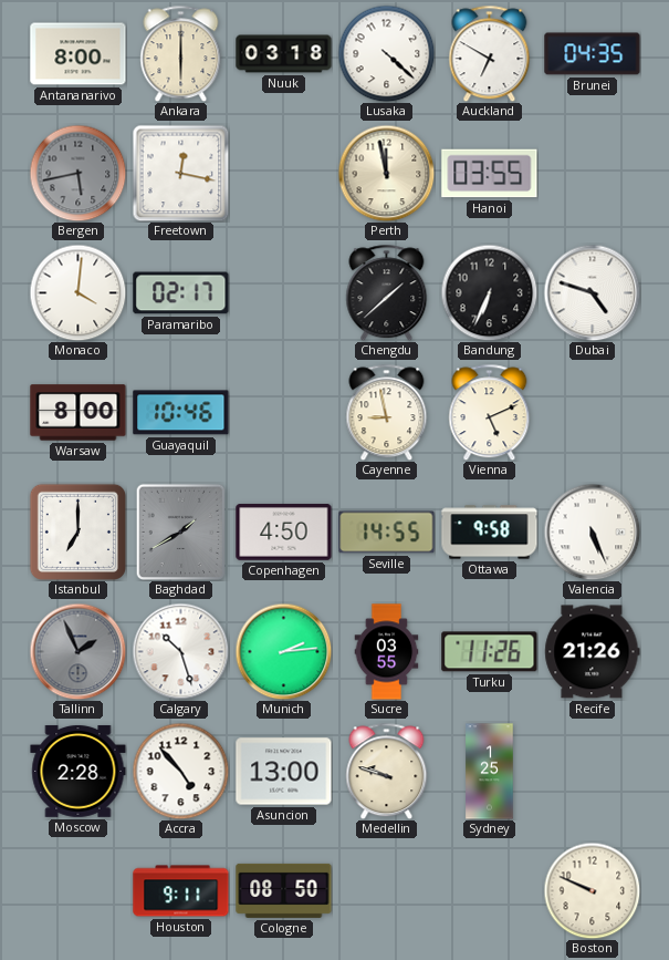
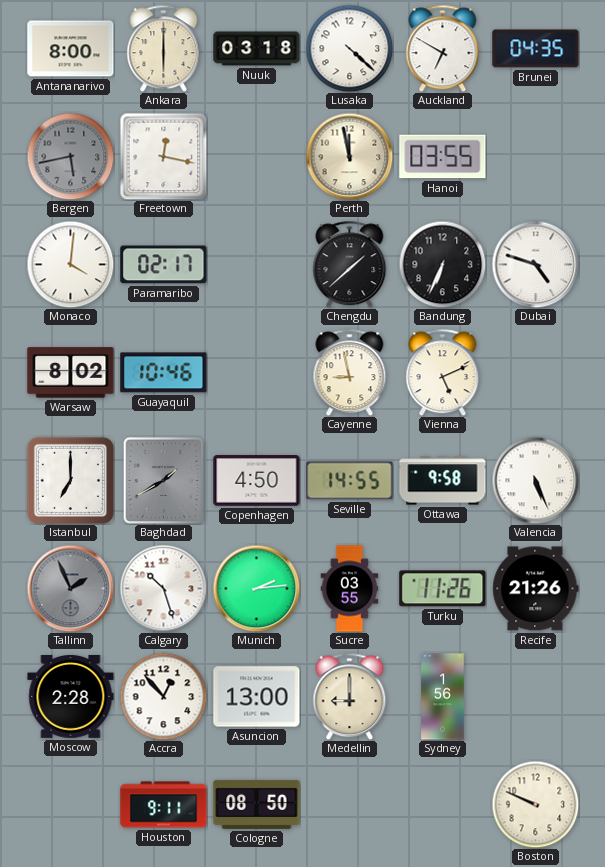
Warsaw: 8:00 -> 8:02
Accra: 4:53 -> 12:53
Medellin: 9:48 -> 9:00
Sydney: 1:25 -> 1:56
